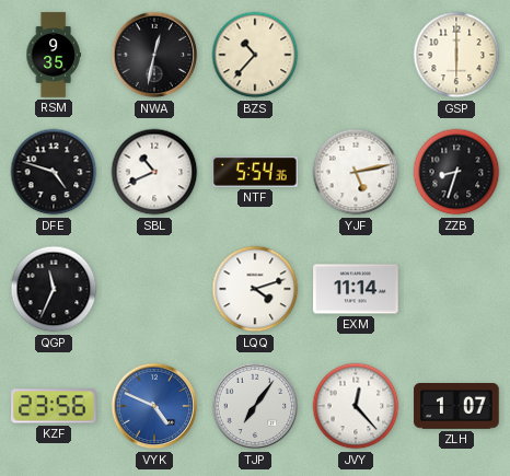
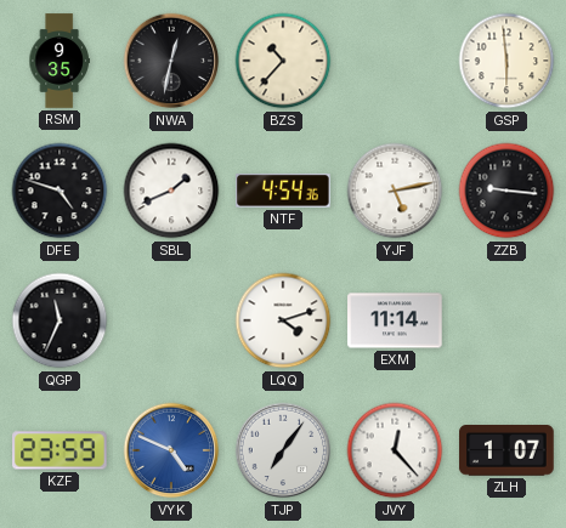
GSP: 6:00 -> 5:59
SBL: 10:41 -> 1:41
NTF: 5:54 -> 4:54
ZZB: 8:33 -> 9:16
KZF: 23:56 -> 23:59
